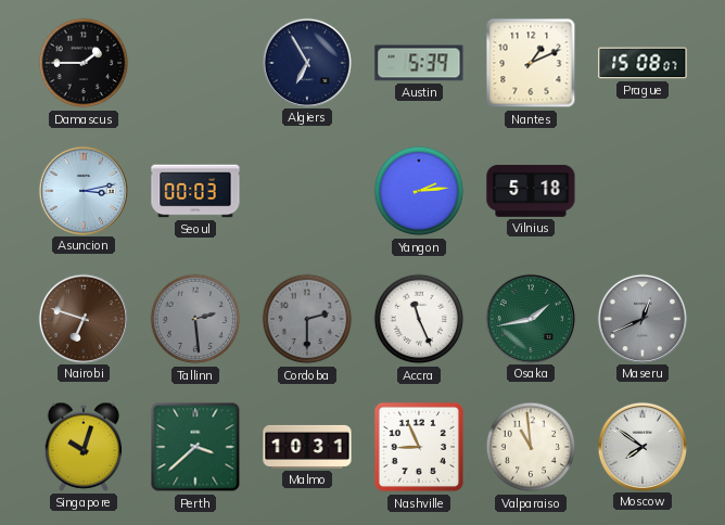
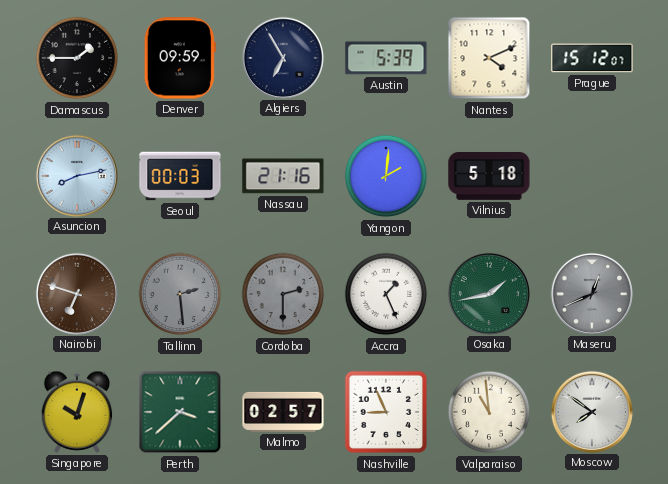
Denver: none -> 09:59
Nantes: 1:11 -> 4:11
Prague: 15:08 -> 15:12
Asuncion: 3:13 -> 8:13
Nassau: none -> 21:16
Yangon: 2:14 -> 2:01
Accra: 11:26 -> 1:26
Malmo: 10:31 -> 02:57
